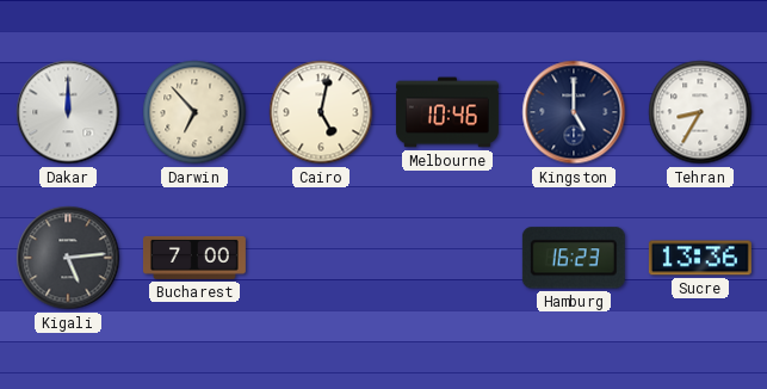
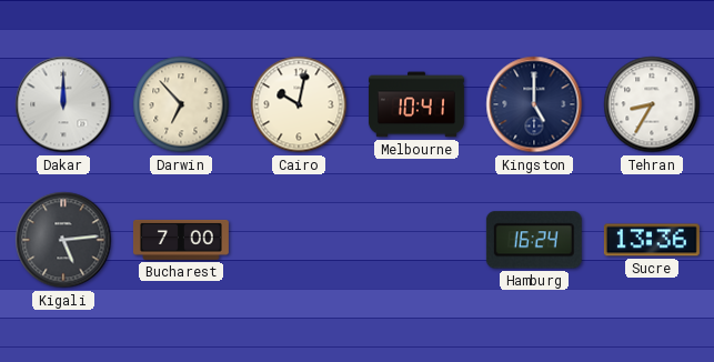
Cairo: 5:02 -> 10:02
Melbourne: 10:46 -> 10:41
Hamburg: 16:23 -> 16:24
